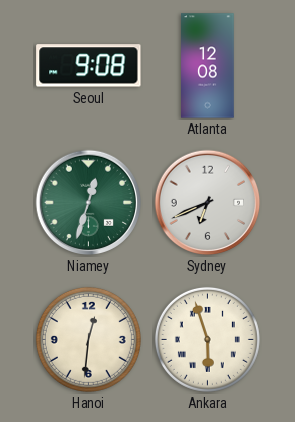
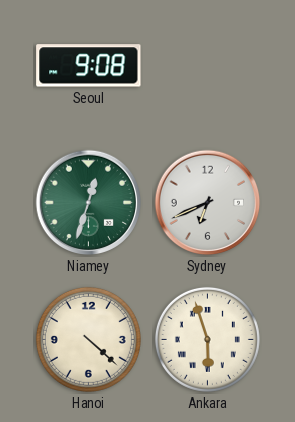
Atlanta: 12:08 -> none
Hanoi: 12:31 -> 4:22
